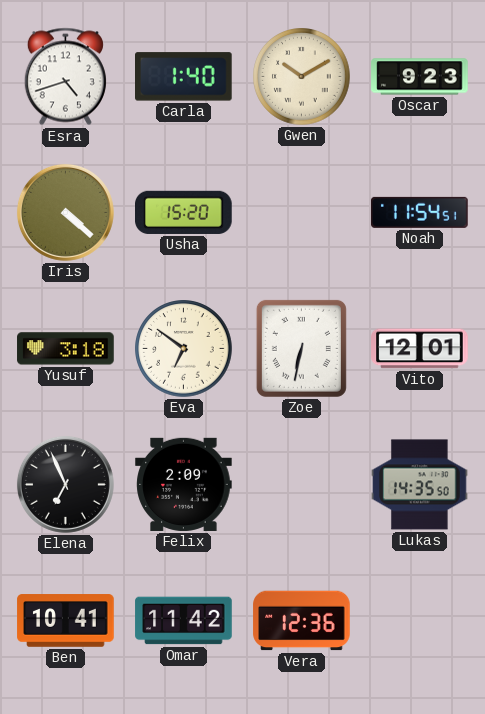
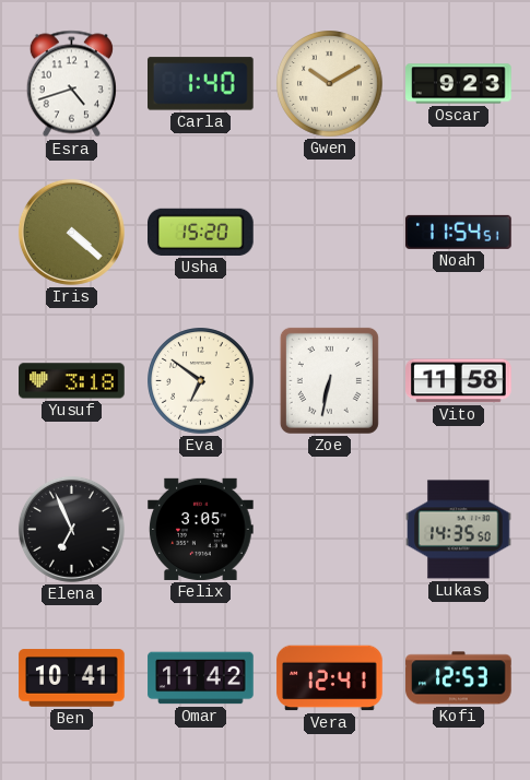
Vito: 12:01 -> 11:58
Felix: 2:09 -> 3:05
Vera: 12:36 -> 12:41
Kofi: none -> 12:53
